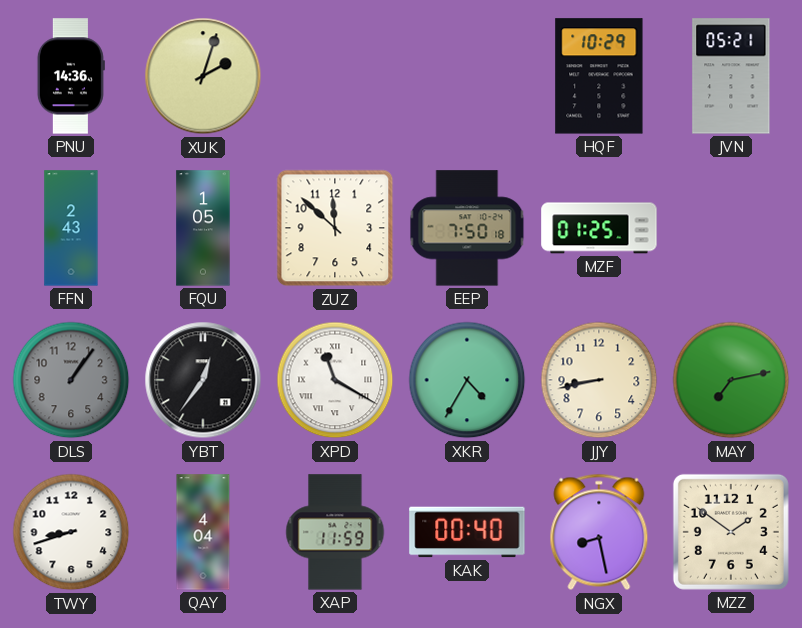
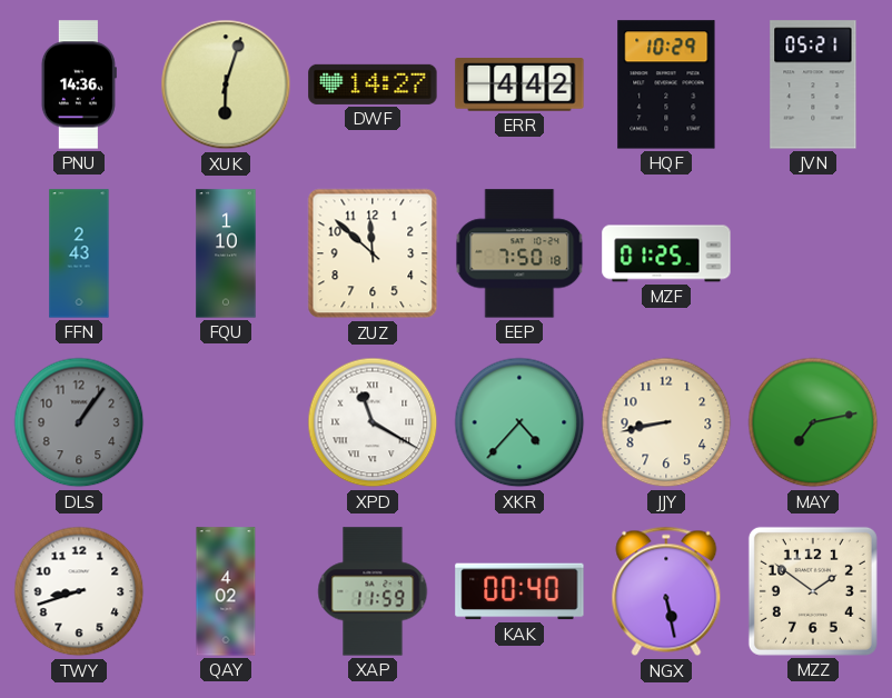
XUK: 2:03 -> 6:03
DWF: none -> 14:27
ERR: none -> 4:42
FQU: 1:05 -> 1:10
YBT: 12:36 -> none
XKR: 4:35 -> 4:37
QAY: 4:04 -> 4:02
NGX: 8:28 -> 5:28
